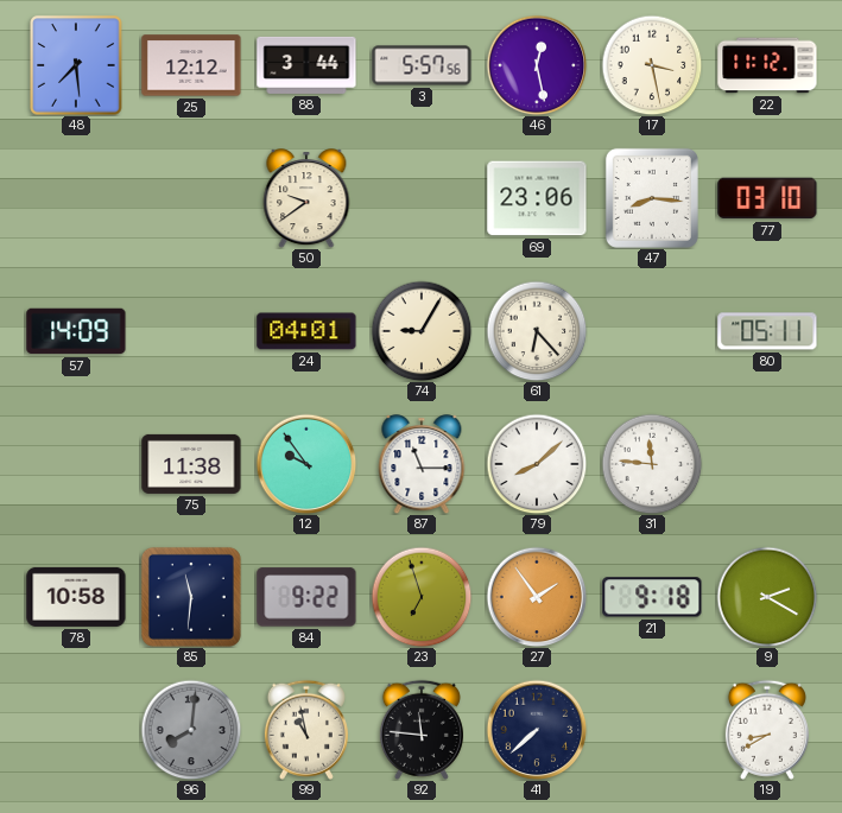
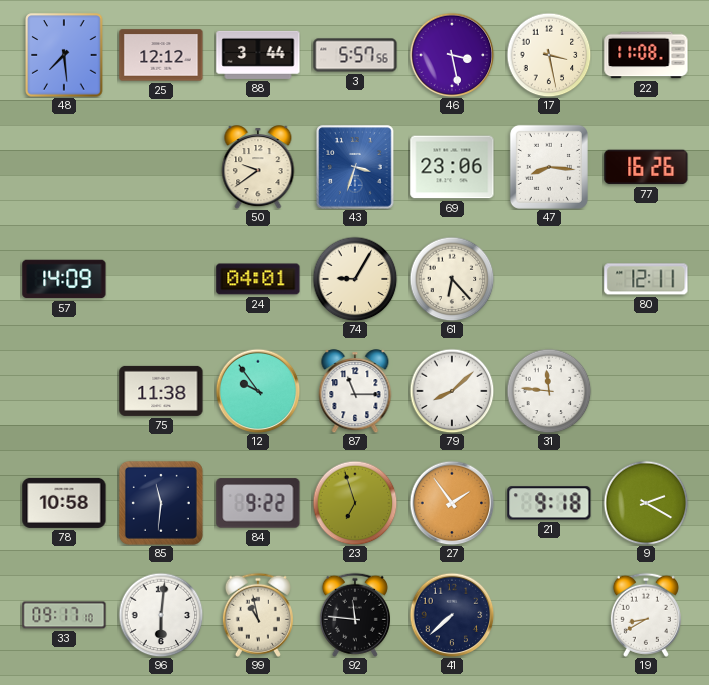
46: 12:28 -> 3:28
22: 11:12 -> 11:08
43: none -> 3:33
77: 03:10 -> 16:26
80: 05:11 -> 12:11
33: none -> 09:17
96: 8:01 -> 6:01
96 dial: grey -> white
